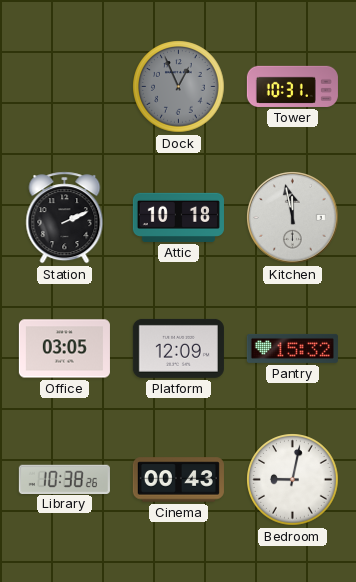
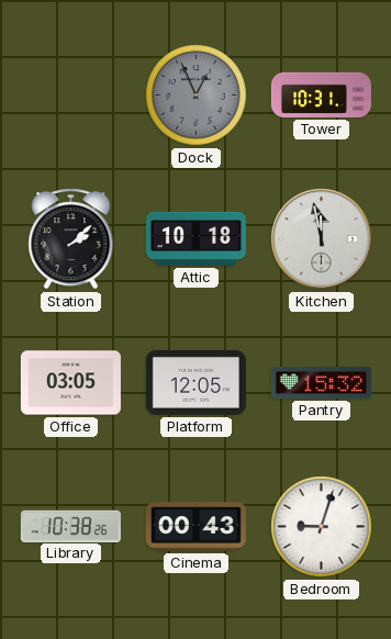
Station: 2:11 -> 2:08
Platform: 12:09 -> 12:05
Bedroom: 9:02 -> 9:03
